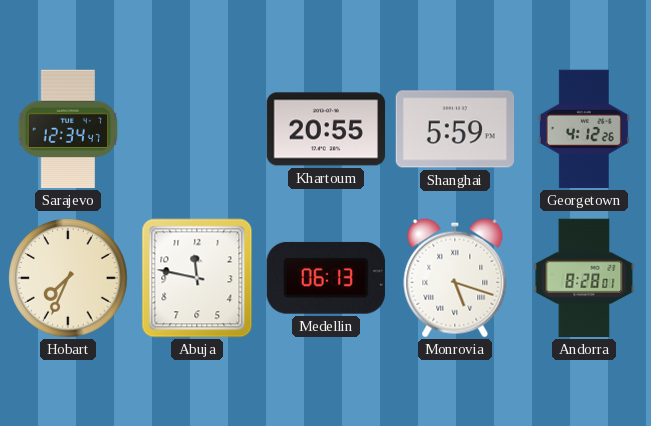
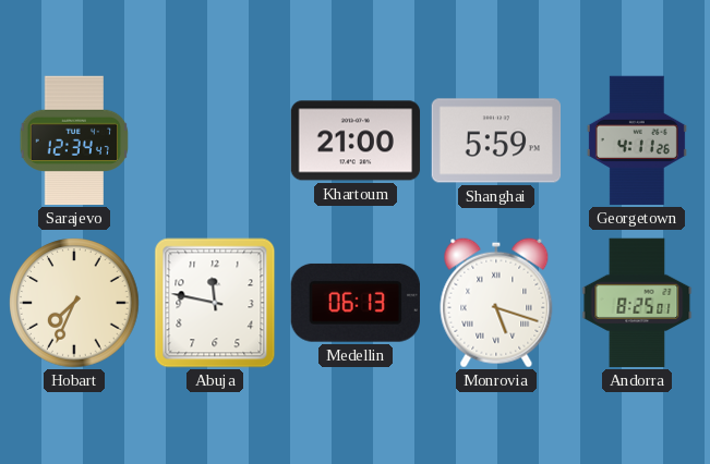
Khartoum: 20:55 -> 21:00
Georgetown: 4:12 -> 4:11
Andorra: 8:28 -> 8:25
